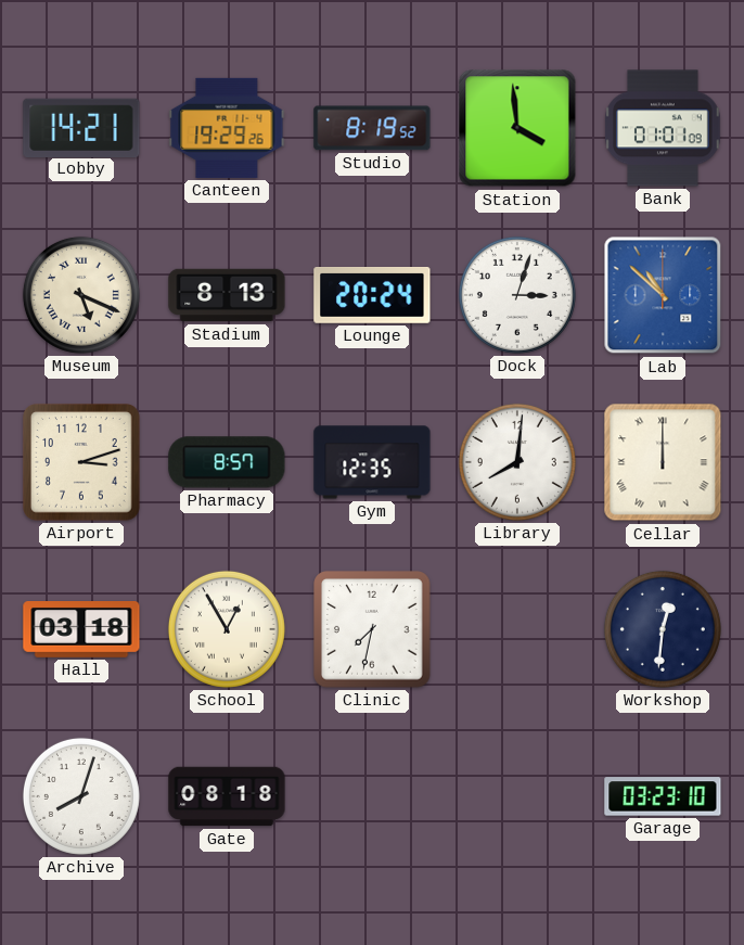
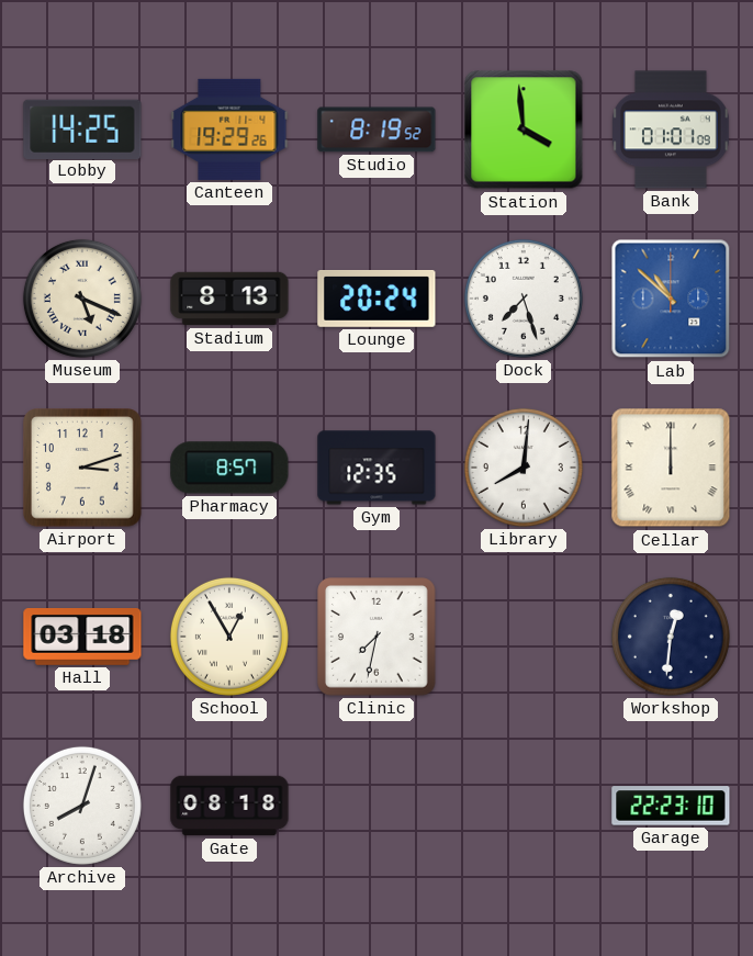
Lobby: 14:21 -> 14:25
Dock: 3:03 -> 7:27
Garage: 03:23 -> 22:23
